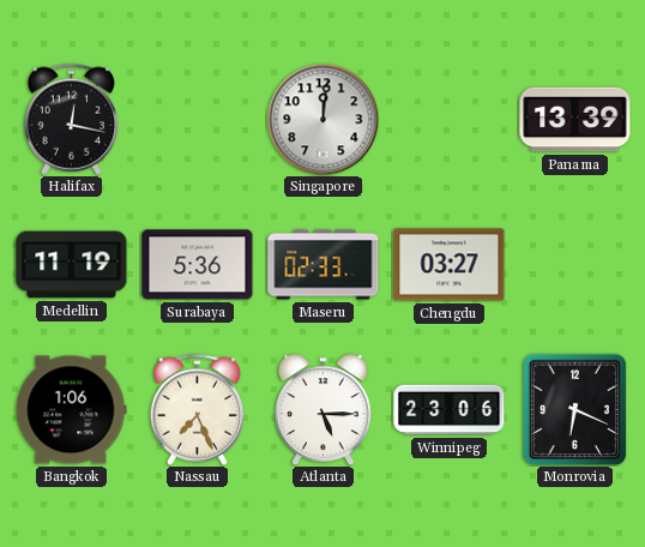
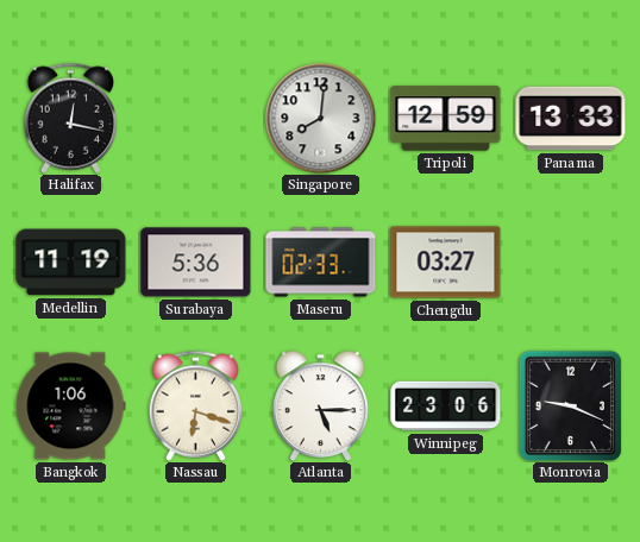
Singapore: 12:01 -> 8:01
Tripoli: none -> 12:59
Panama: 13:39 -> 13:33
Nassau: 7:26 -> 6:18
Monrovia: 6:19 -> 9:19
